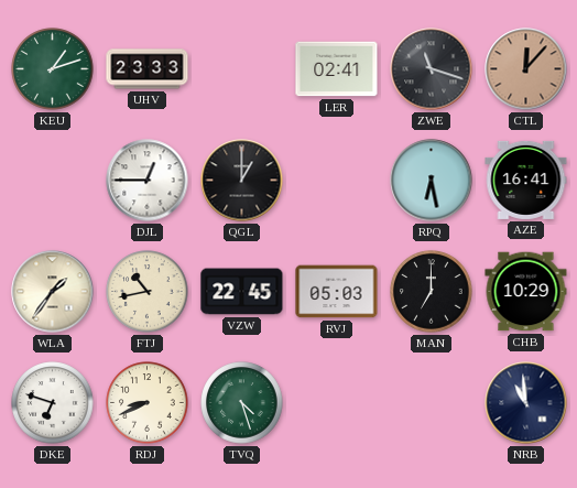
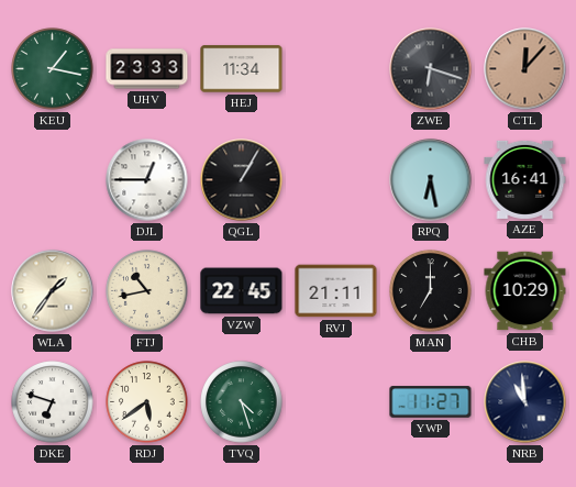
KEU: 1:12 -> 1:17
HEJ: none -> 11:34
LER: 02:41 -> none
ZWE: 11:18 -> 6:18
QGL: 1:00 -> 1:05
RVJ: 05:03 -> 21:11
RDJ: 8:41 -> 5:39
YWP: none -> 11:27
